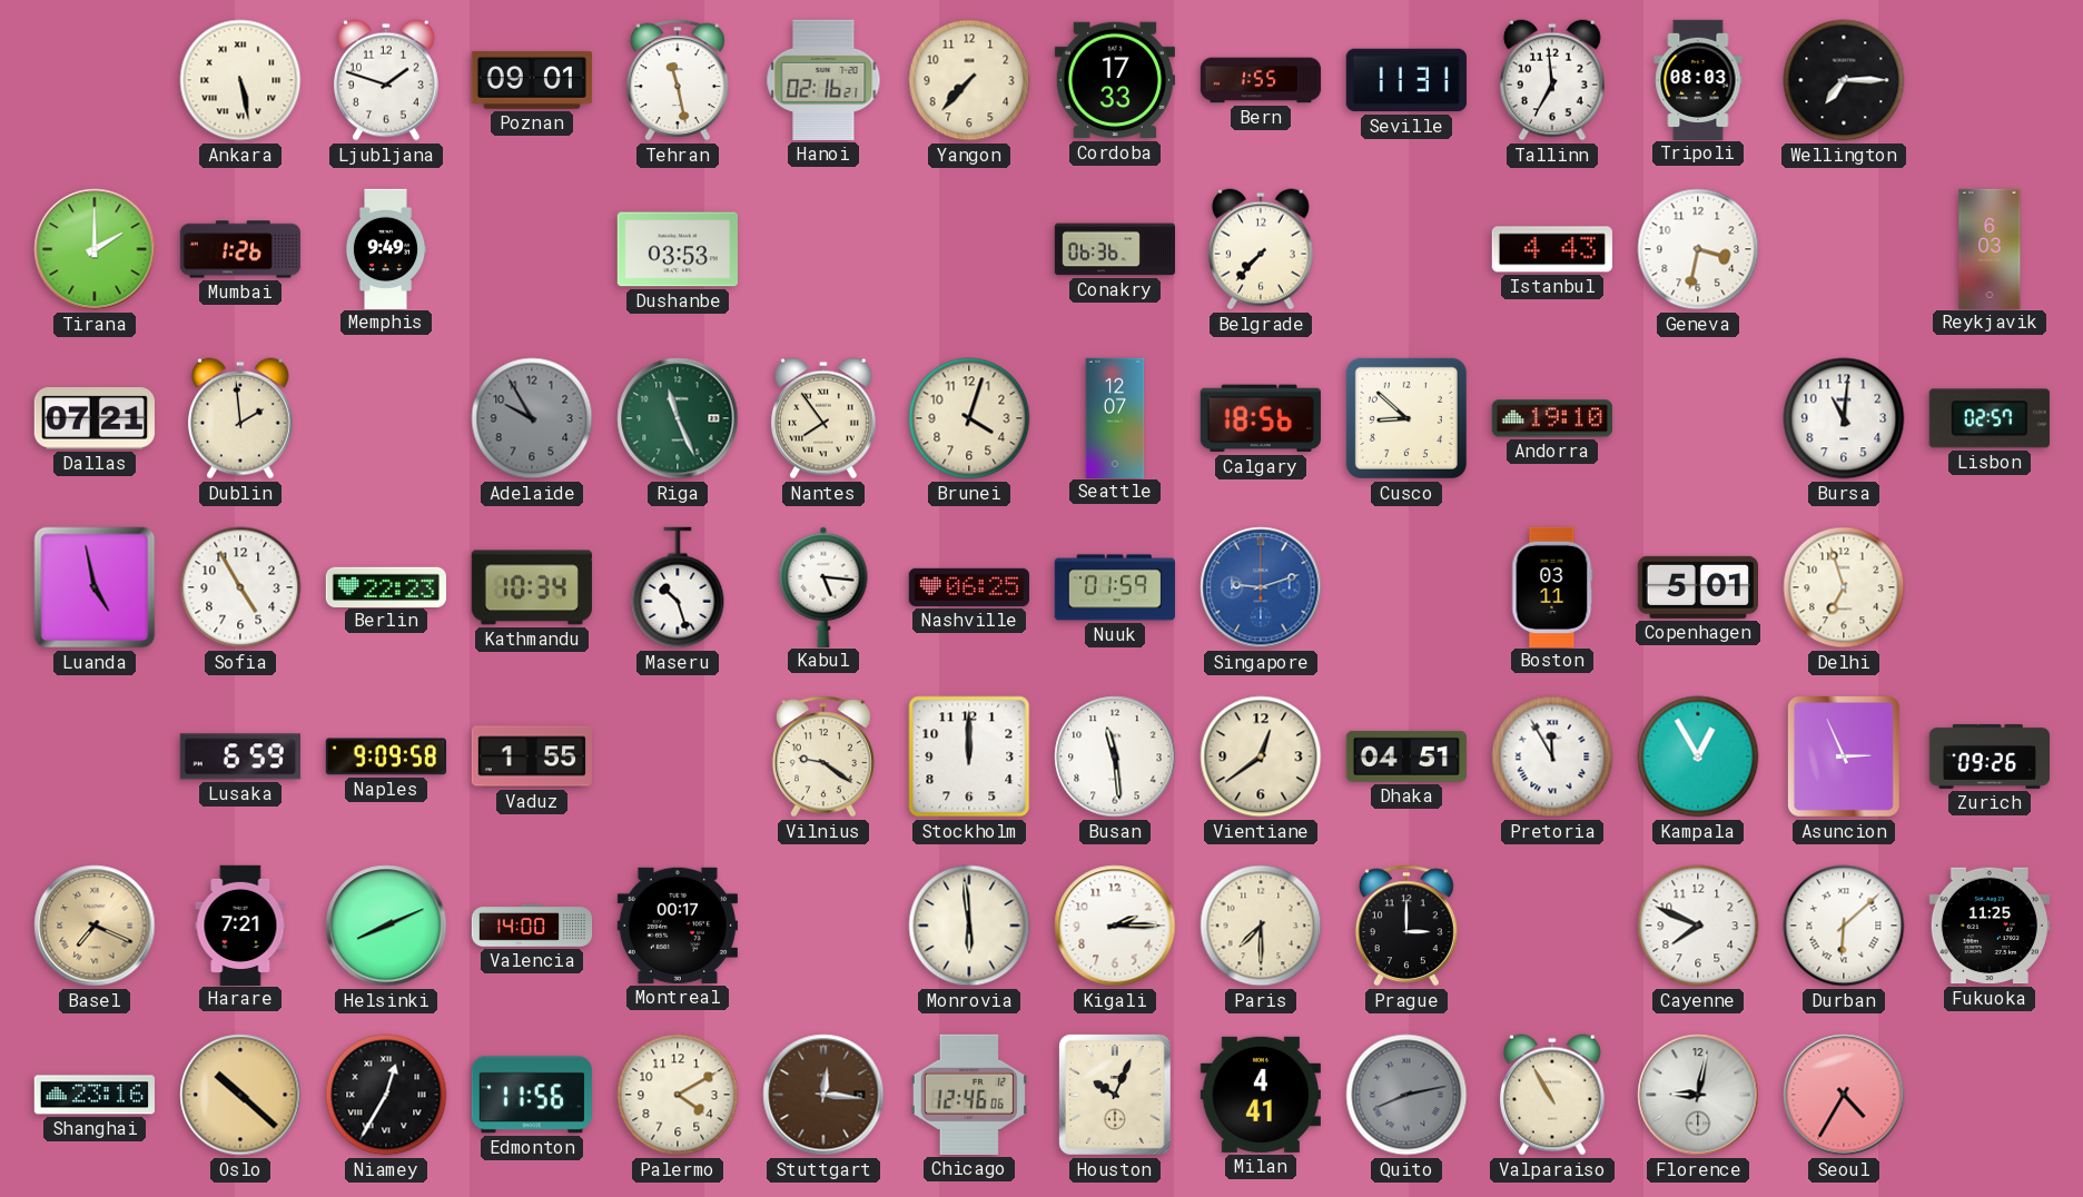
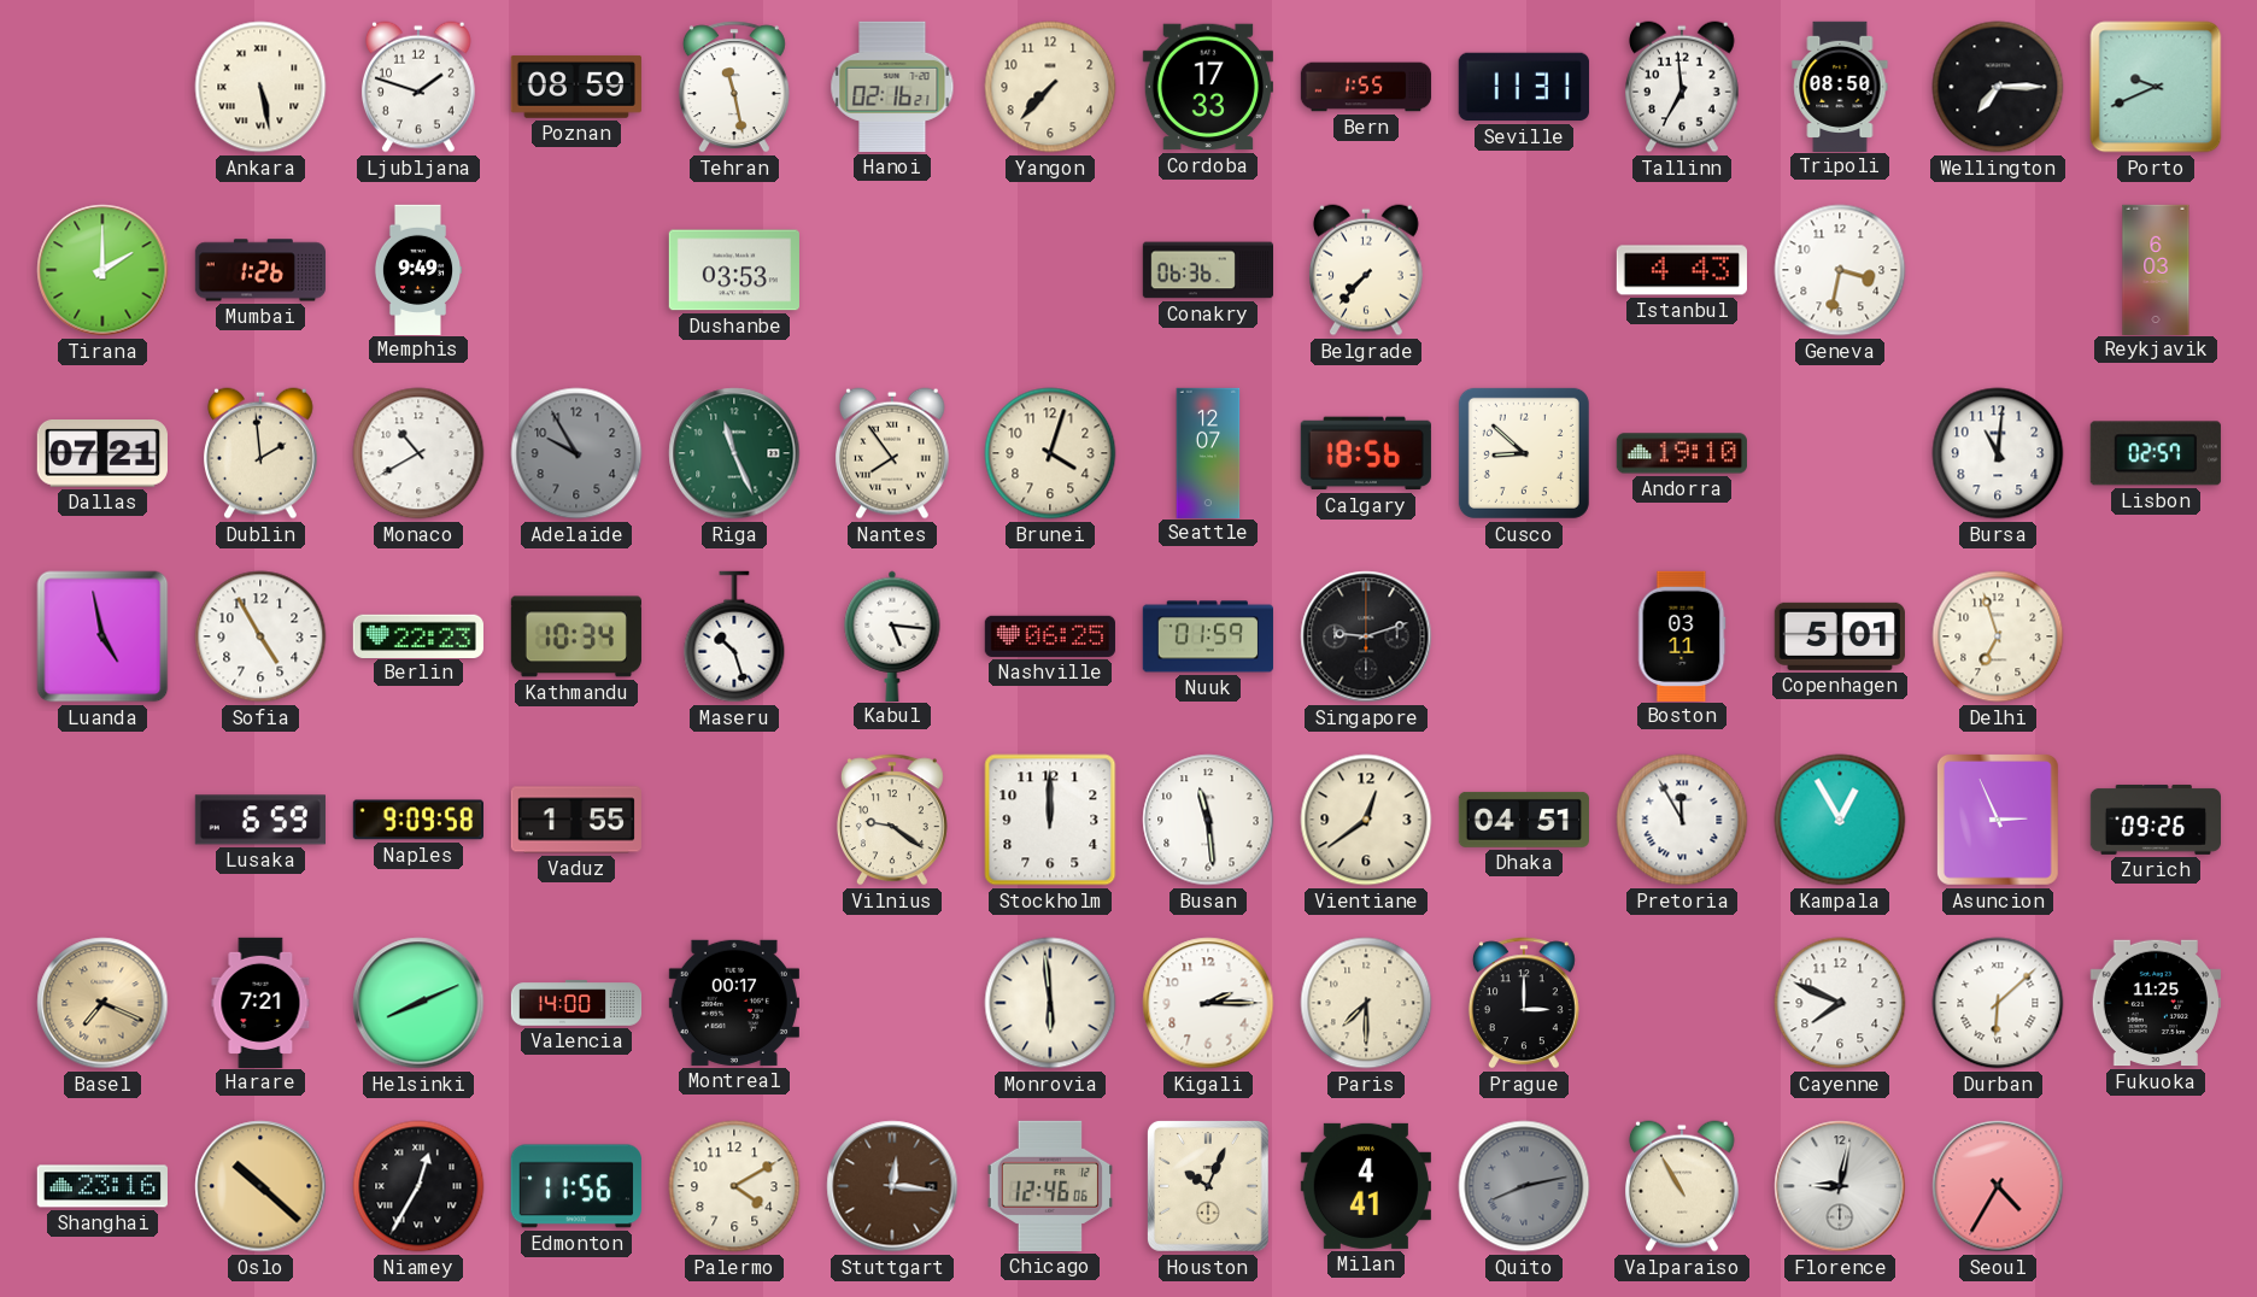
Poznan: 09:01 -> 08:59
Tripoli: 08:03 -> 08:50
Porto: none -> 9:41
Monaco: none -> 10:40
Singapore dial: blue -> black
